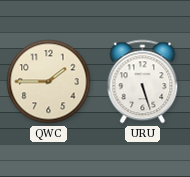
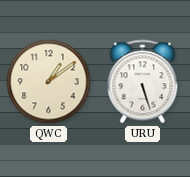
QWC: 1:45 -> 1:09
